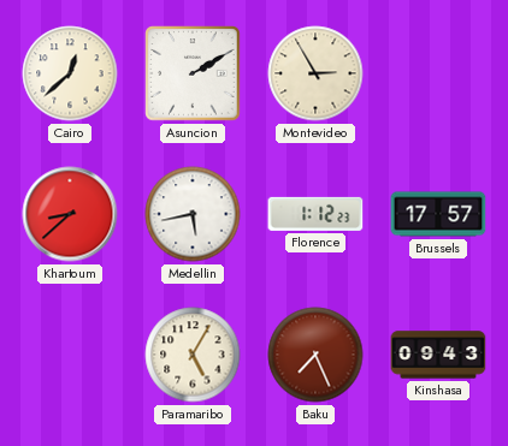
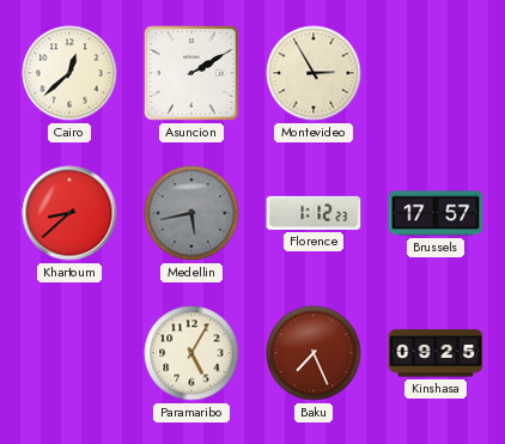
Medellin dial: white -> grey
Kinshasa: 09:43 -> 09:25
